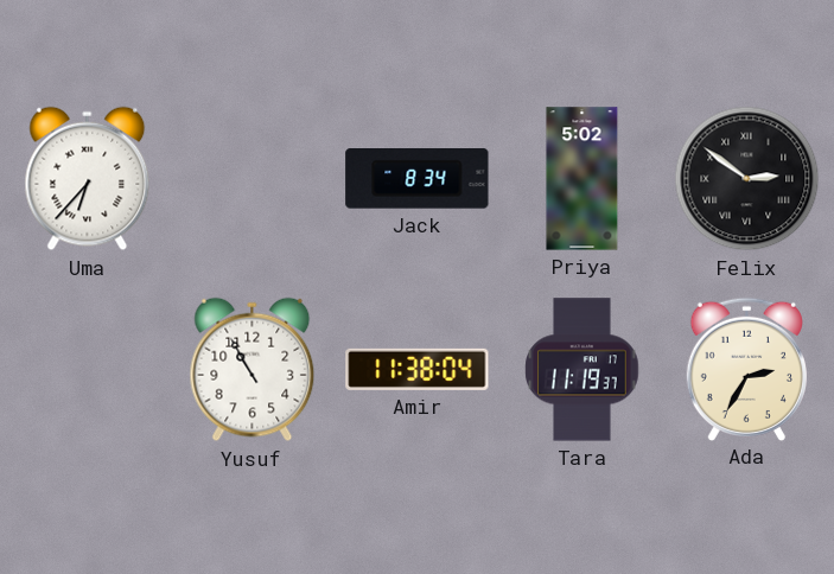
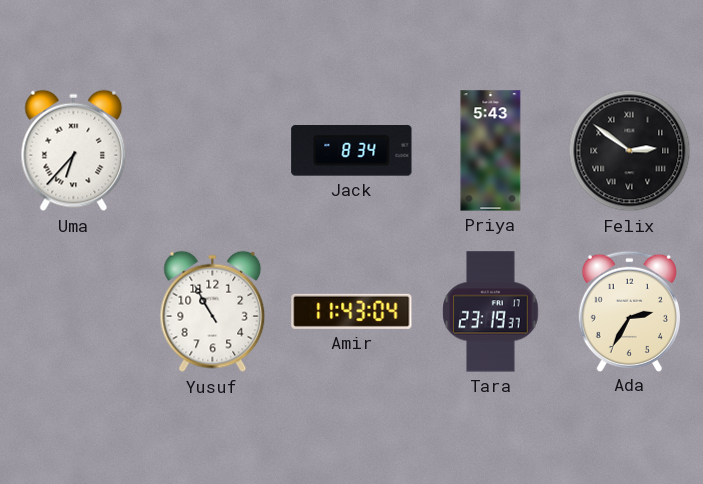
Priya: 5:02 -> 5:43
Amir: 11:38 -> 11:43
Tara: 11:19 -> 23:19
